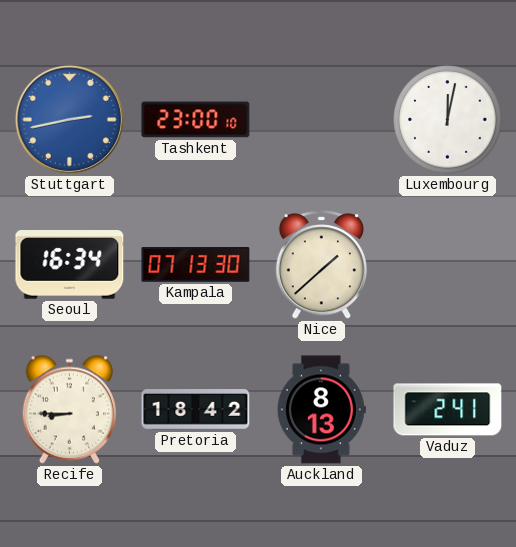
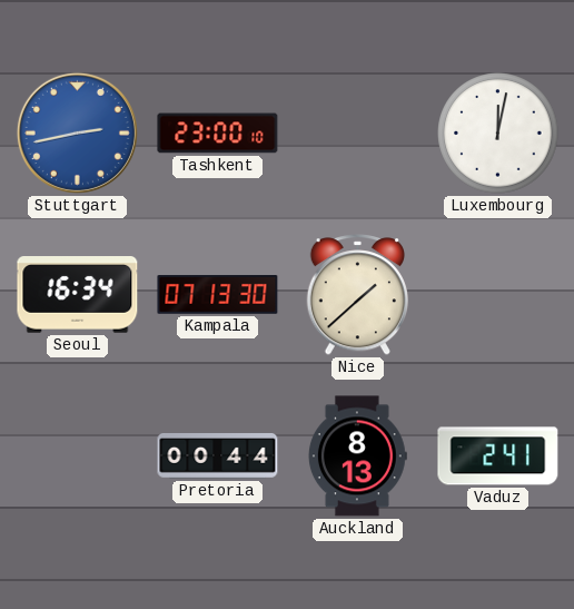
Recife: 8:45 -> none
Pretoria: 18:42 -> 00:44
